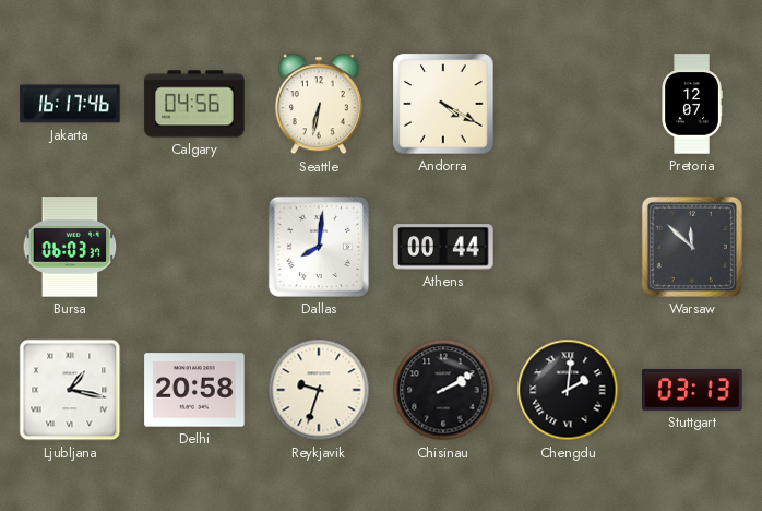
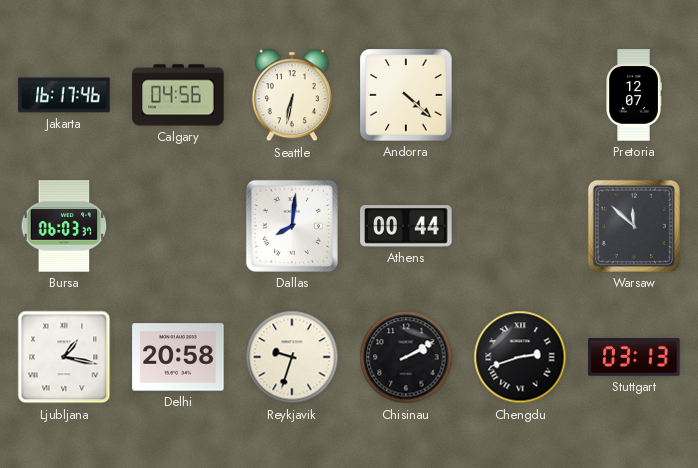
Andorra: 4:20 -> 4:22
Chengdu: 2:01 -> 2:42
